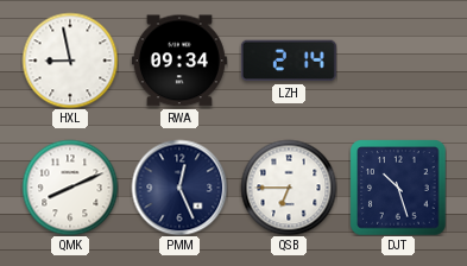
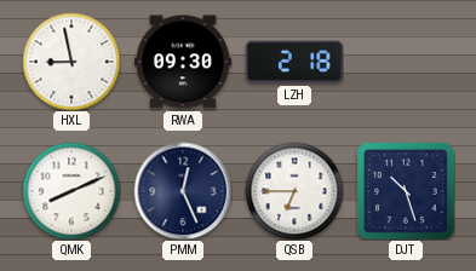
RWA: 09:34 -> 09:30
LZH: 2:14 -> 2:18
